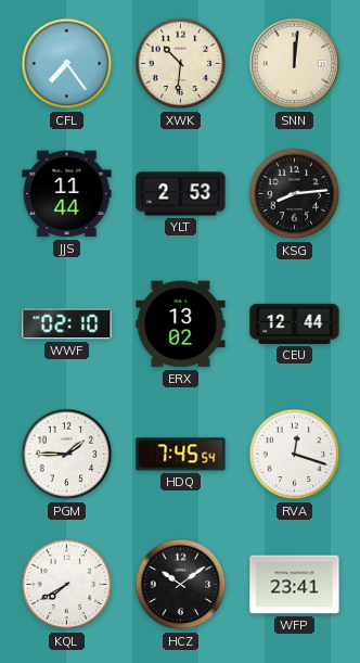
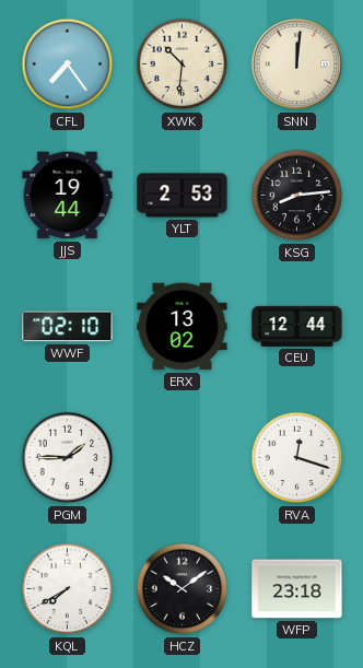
JJS: 11:44 -> 19:44
HDQ: 7:45 -> none
WFP: 23:41 -> 23:18
